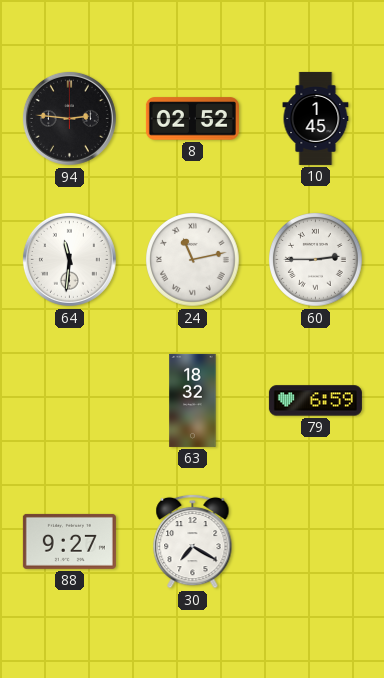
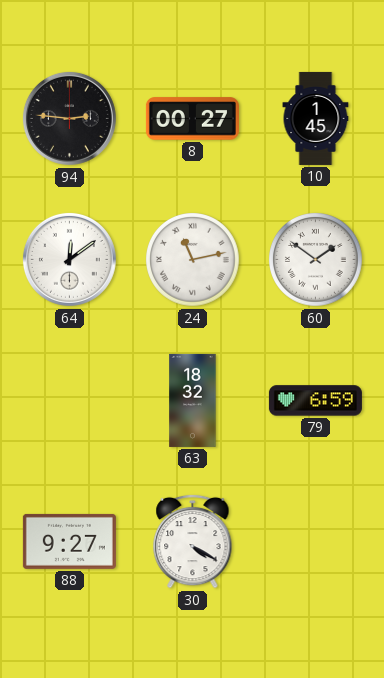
8: 02:52 -> 00:27
64: 11:31 -> 12:09
60: 2:45 -> 1:51
30: 7:20 -> 4:20
